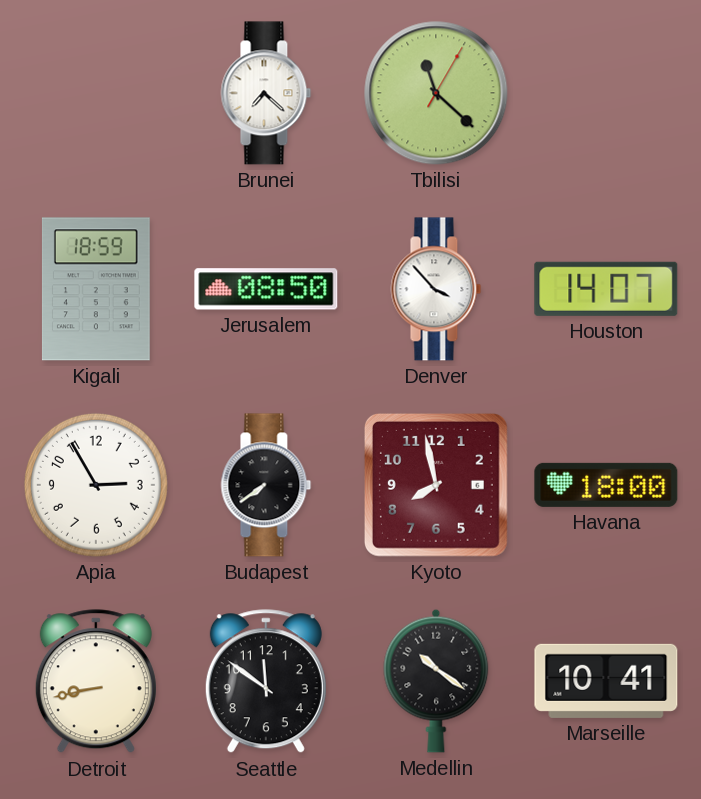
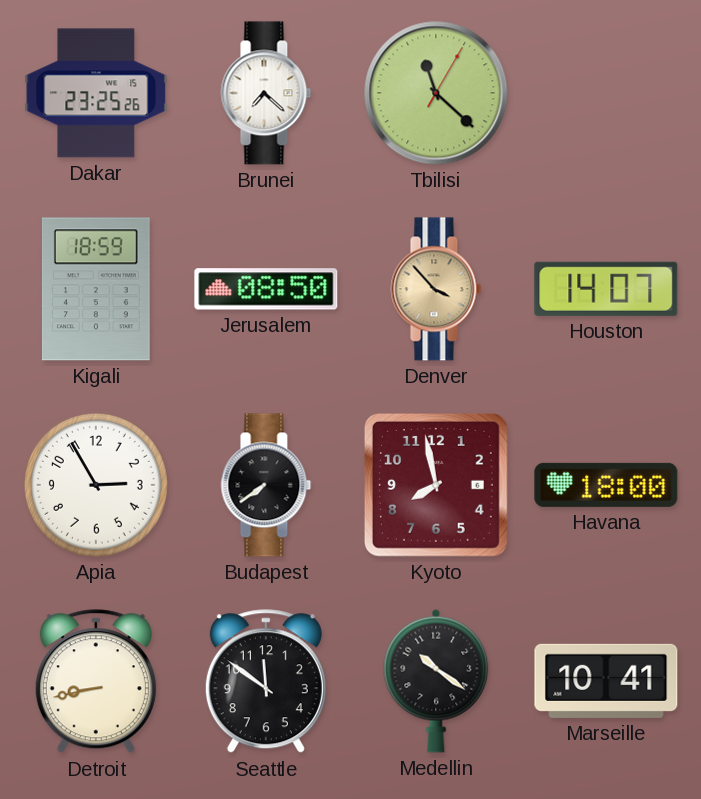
Dakar: none -> 23:25
Denver dial: white -> champagne
